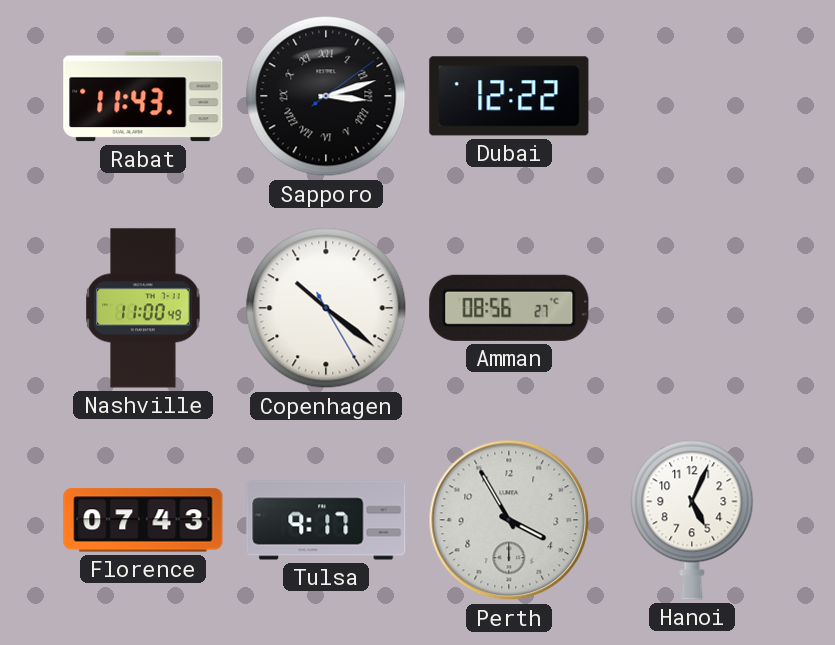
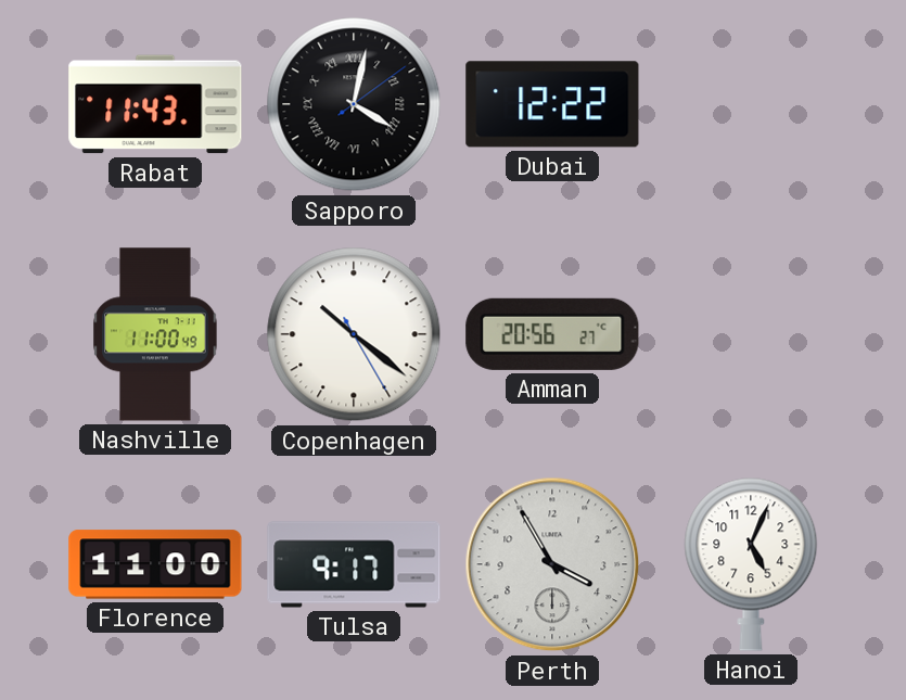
Sapporo: 3:12 -> 4:02
Amman: 08:56 -> 20:56
Florence: 07:43 -> 11:00
